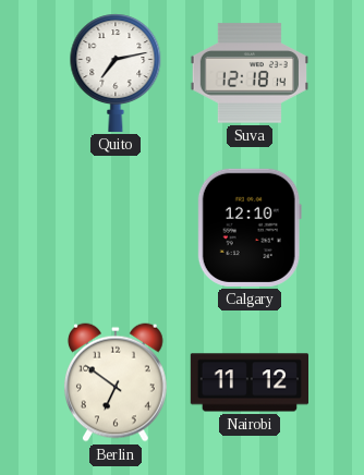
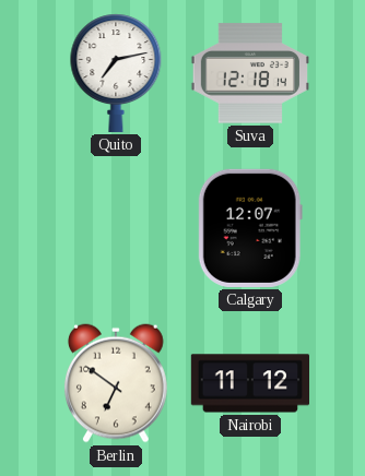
Calgary: 12:10 -> 12:07
